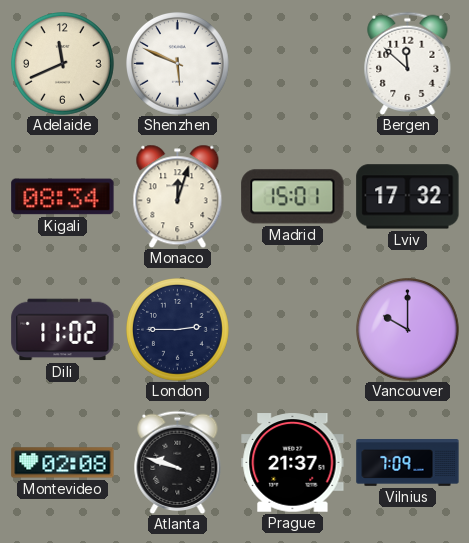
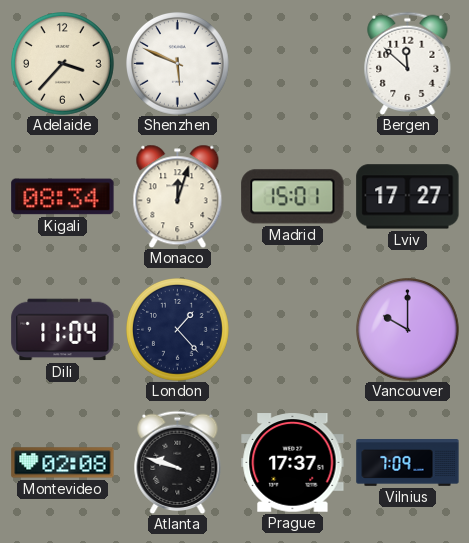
Adelaide: 11:41 -> 3:37
Lviv: 17:32 -> 17:27
Dili: 11:02 -> 11:04
London: 2:45 -> 1:23
Prague: 21:37 -> 17:37
